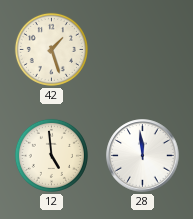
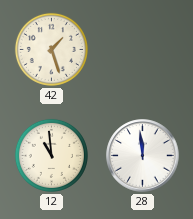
12: 4:59 -> 10:59
